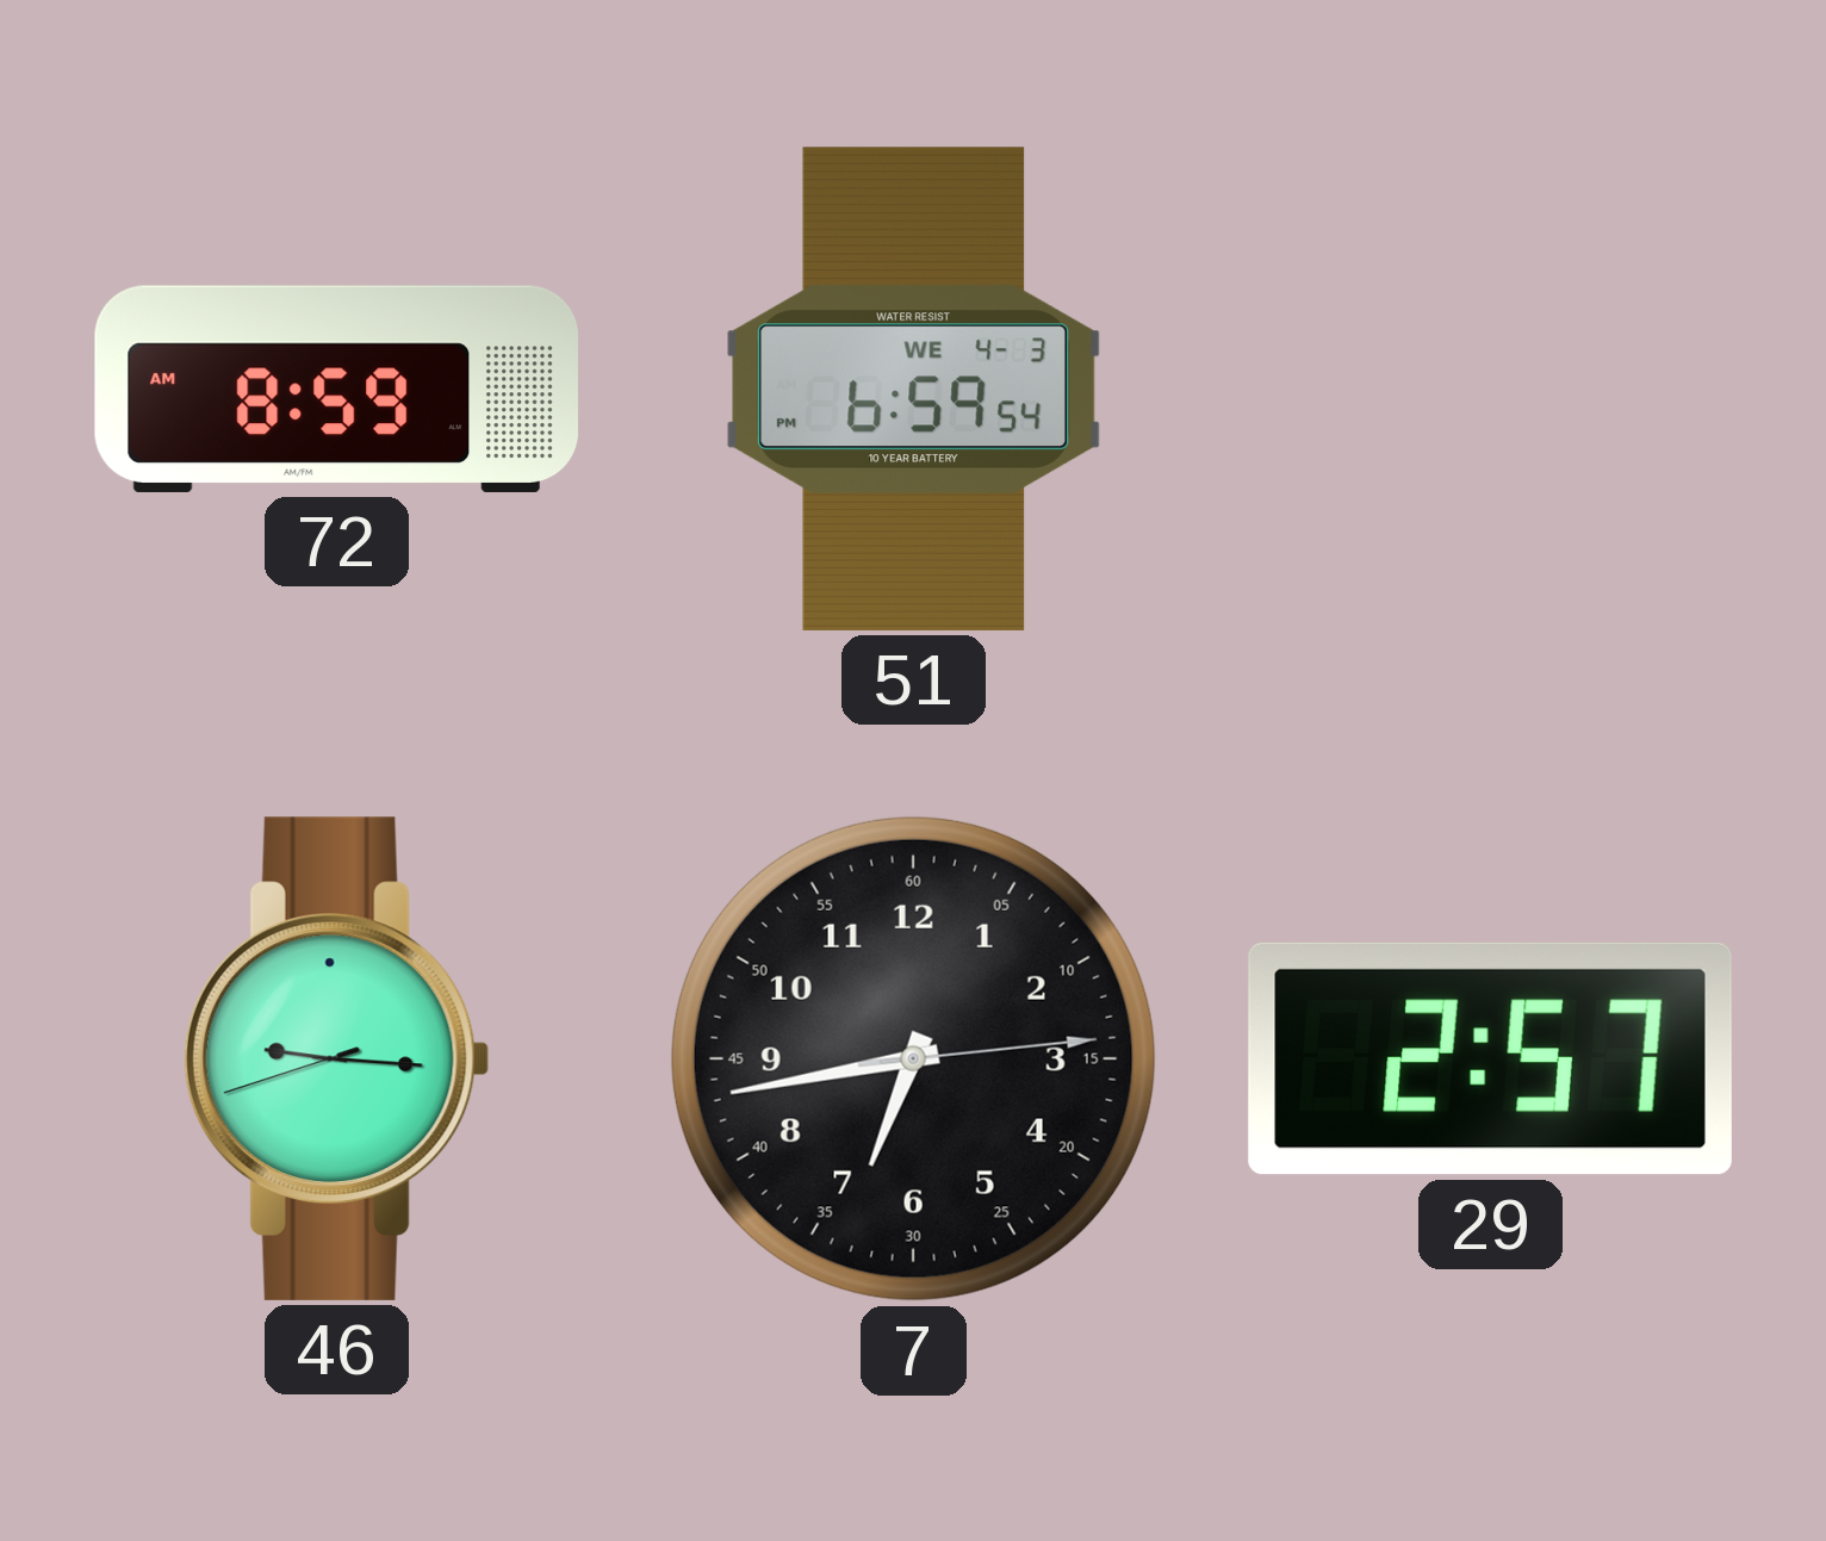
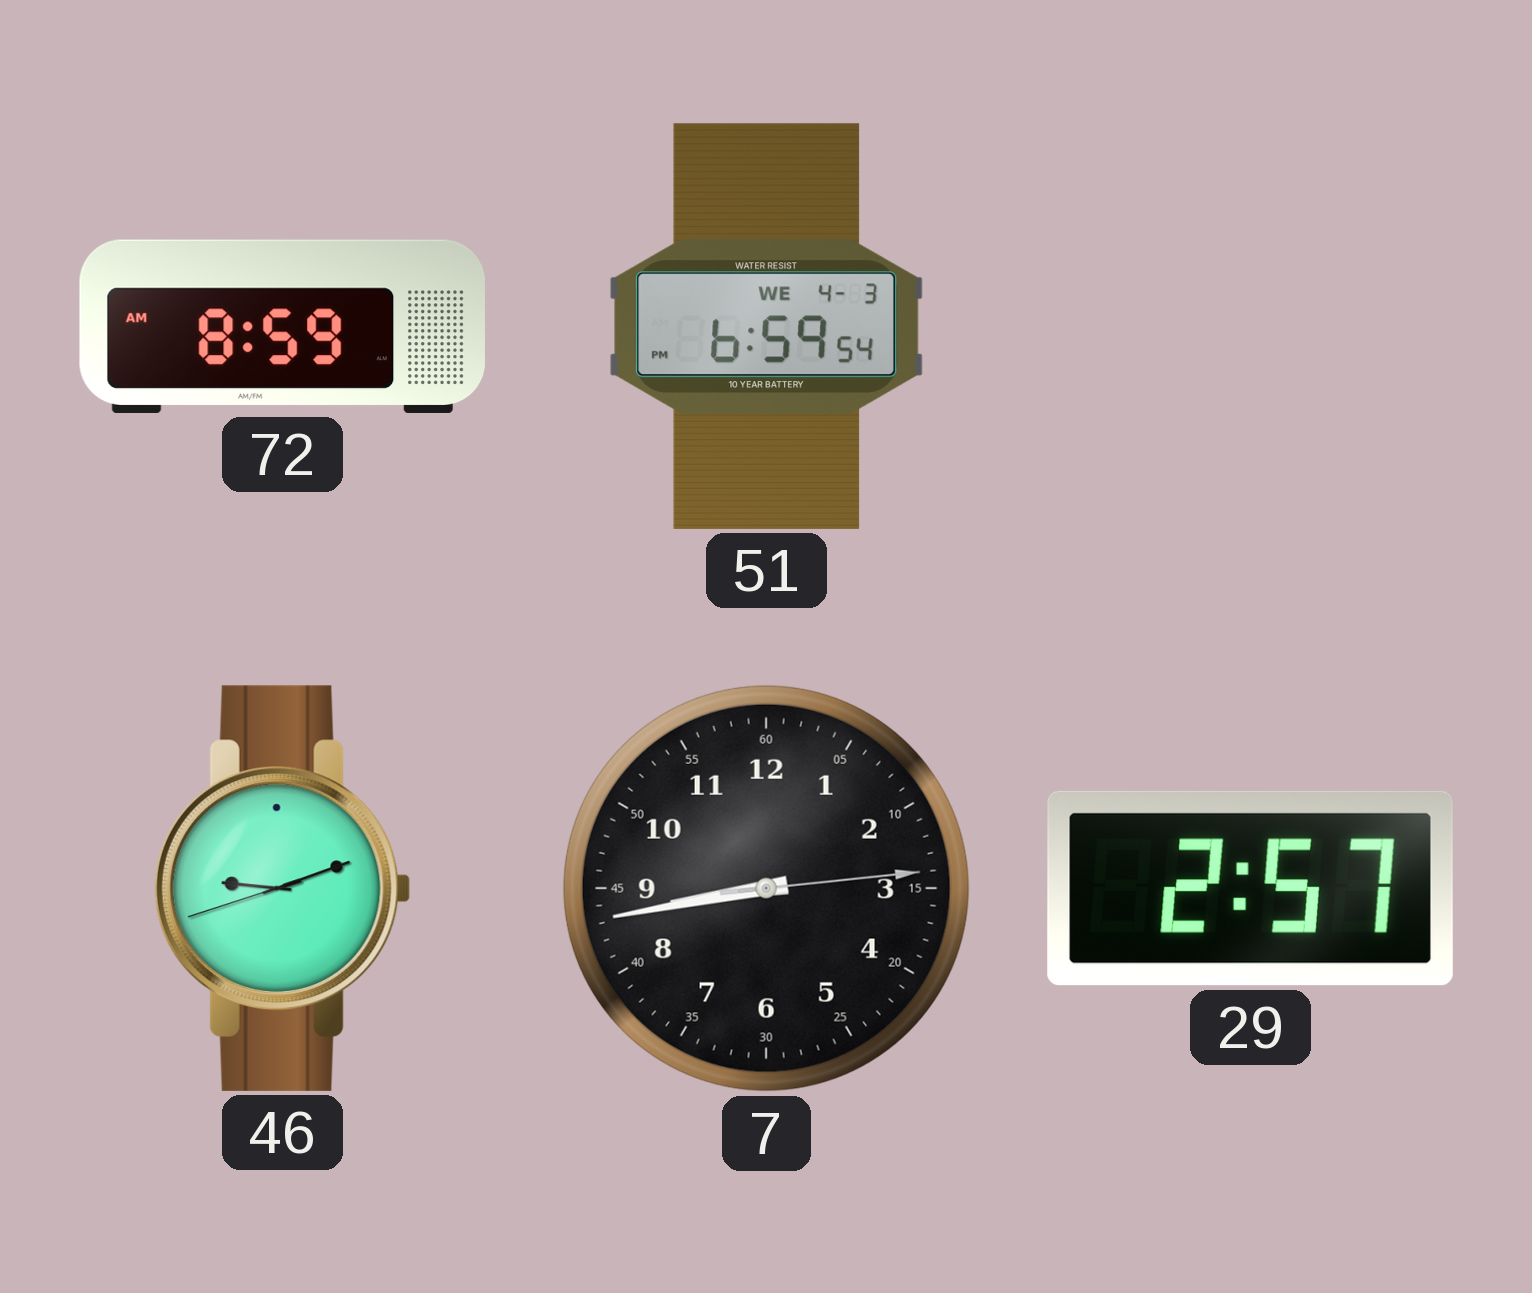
46: 9:15 -> 9:11
7: 6:43 -> 8:43
